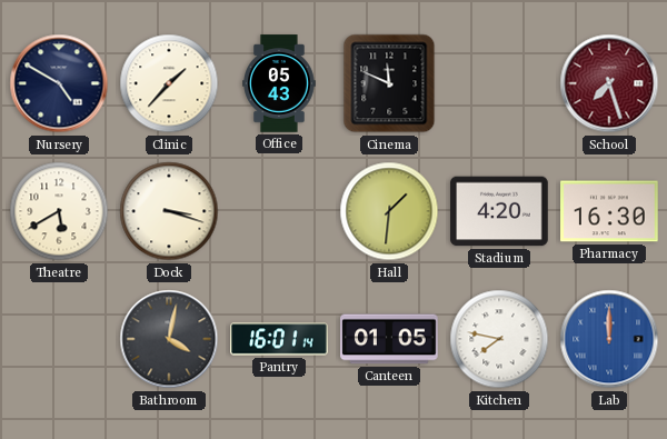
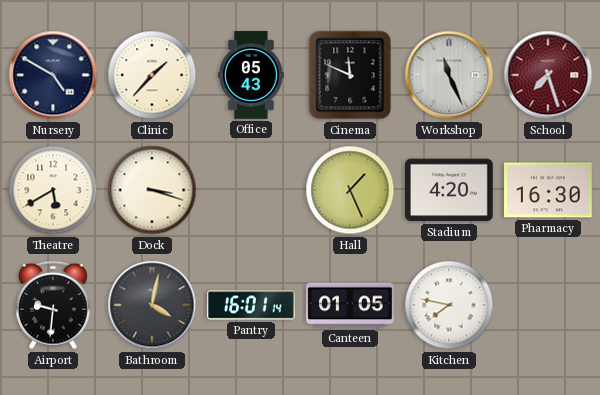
Workshop: none -> 11:26
Hall: 1:31 -> 1:26
Airport: none -> 9:31
Lab: 12:00 -> none
